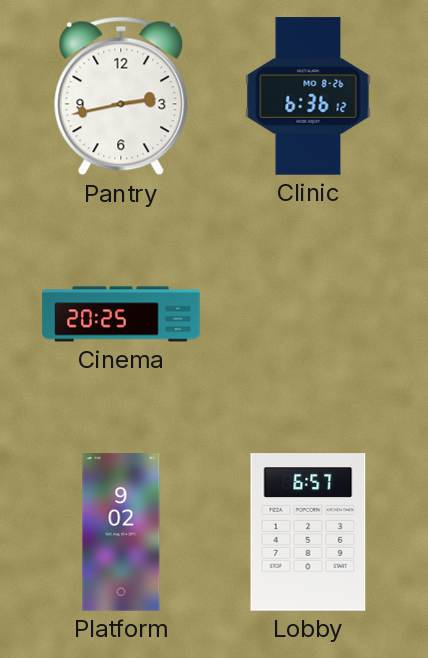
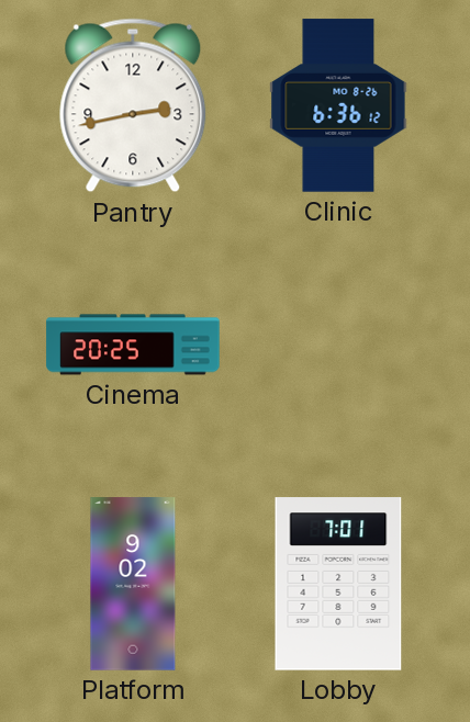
Lobby: 6:57 -> 7:01
